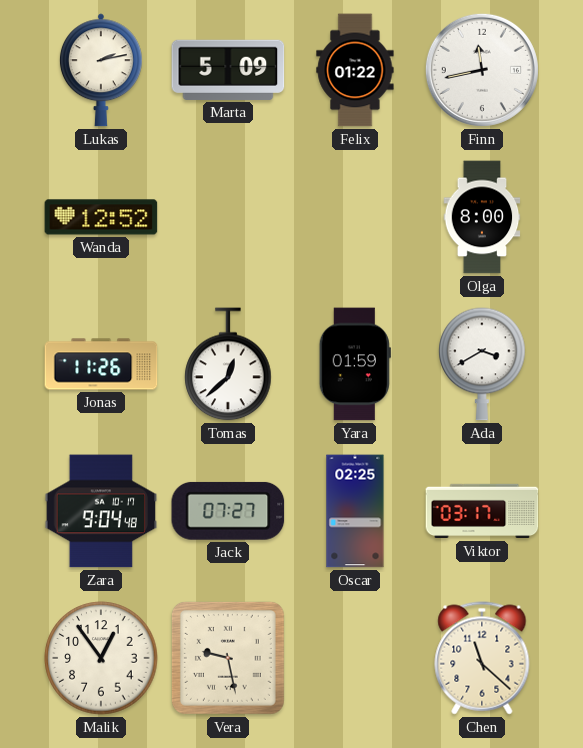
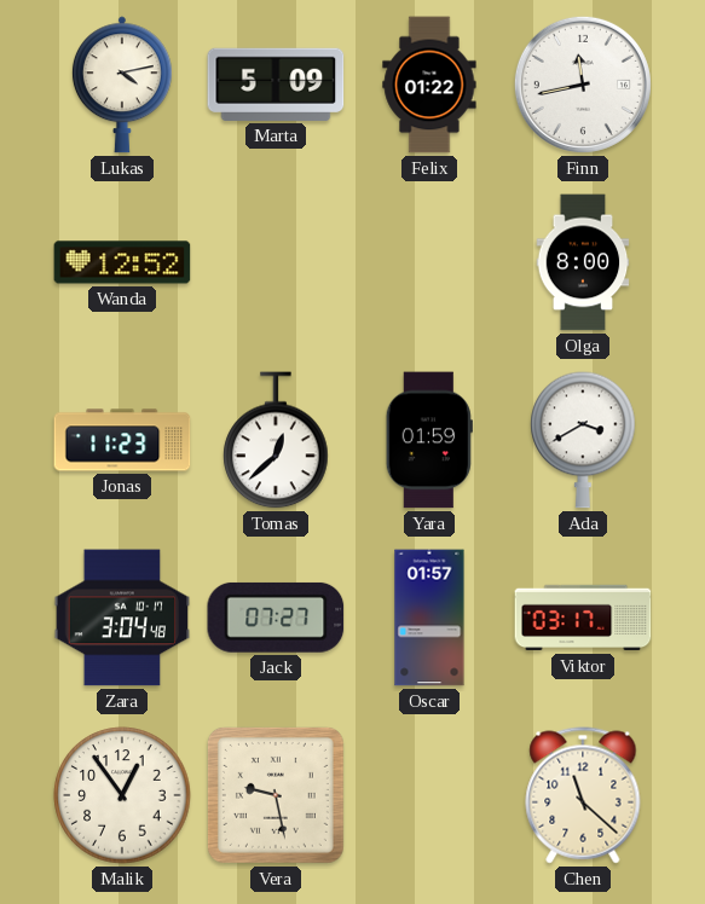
Lukas: 2:13 -> 4:13
Jonas: 11:26 -> 11:23
Zara: 9:04 -> 3:04
Oscar: 02:25 -> 01:57
